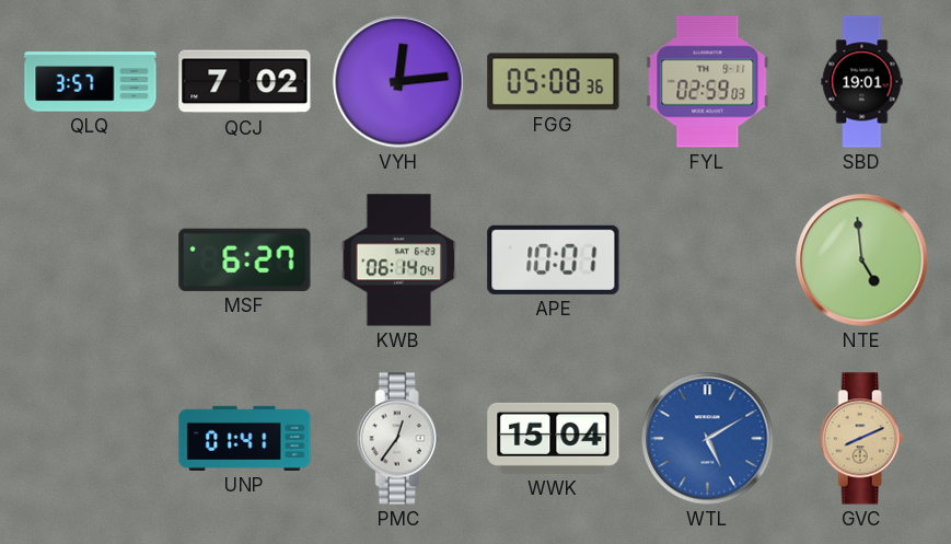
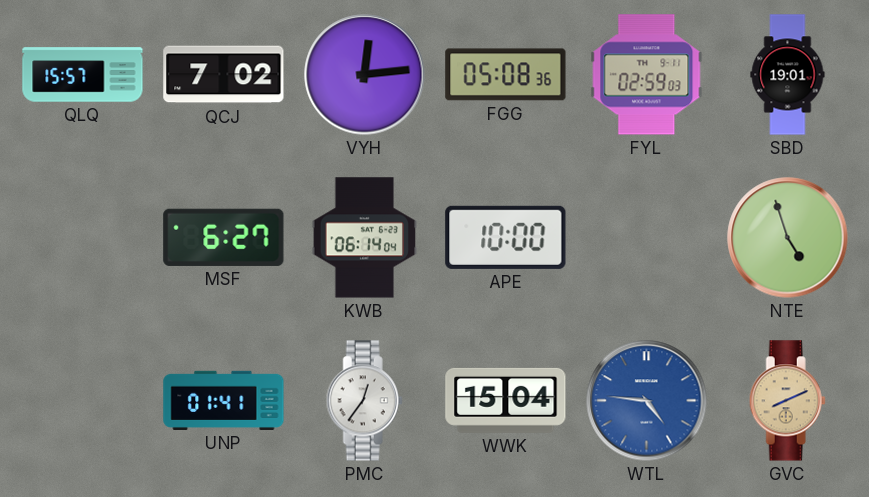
QLQ: 3:57 -> 15:57
APE: 10:01 -> 10:00
NTE: 4:59 -> 4:57
WTL: 5:10 -> 4:46
